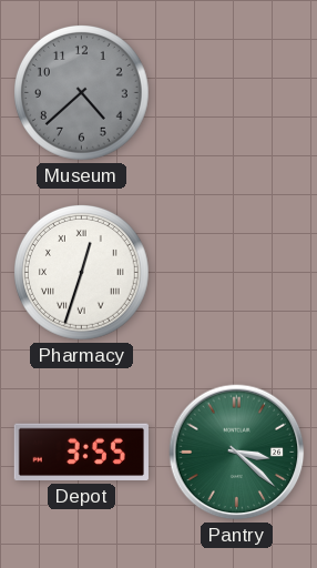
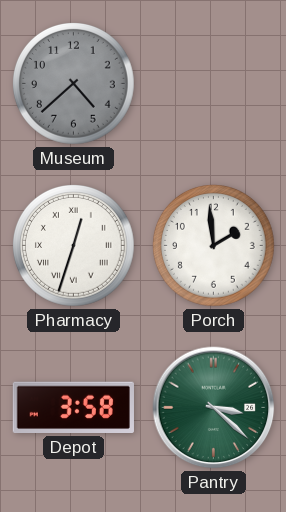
Porch: none -> 1:59
Depot: 3:55 -> 3:58
